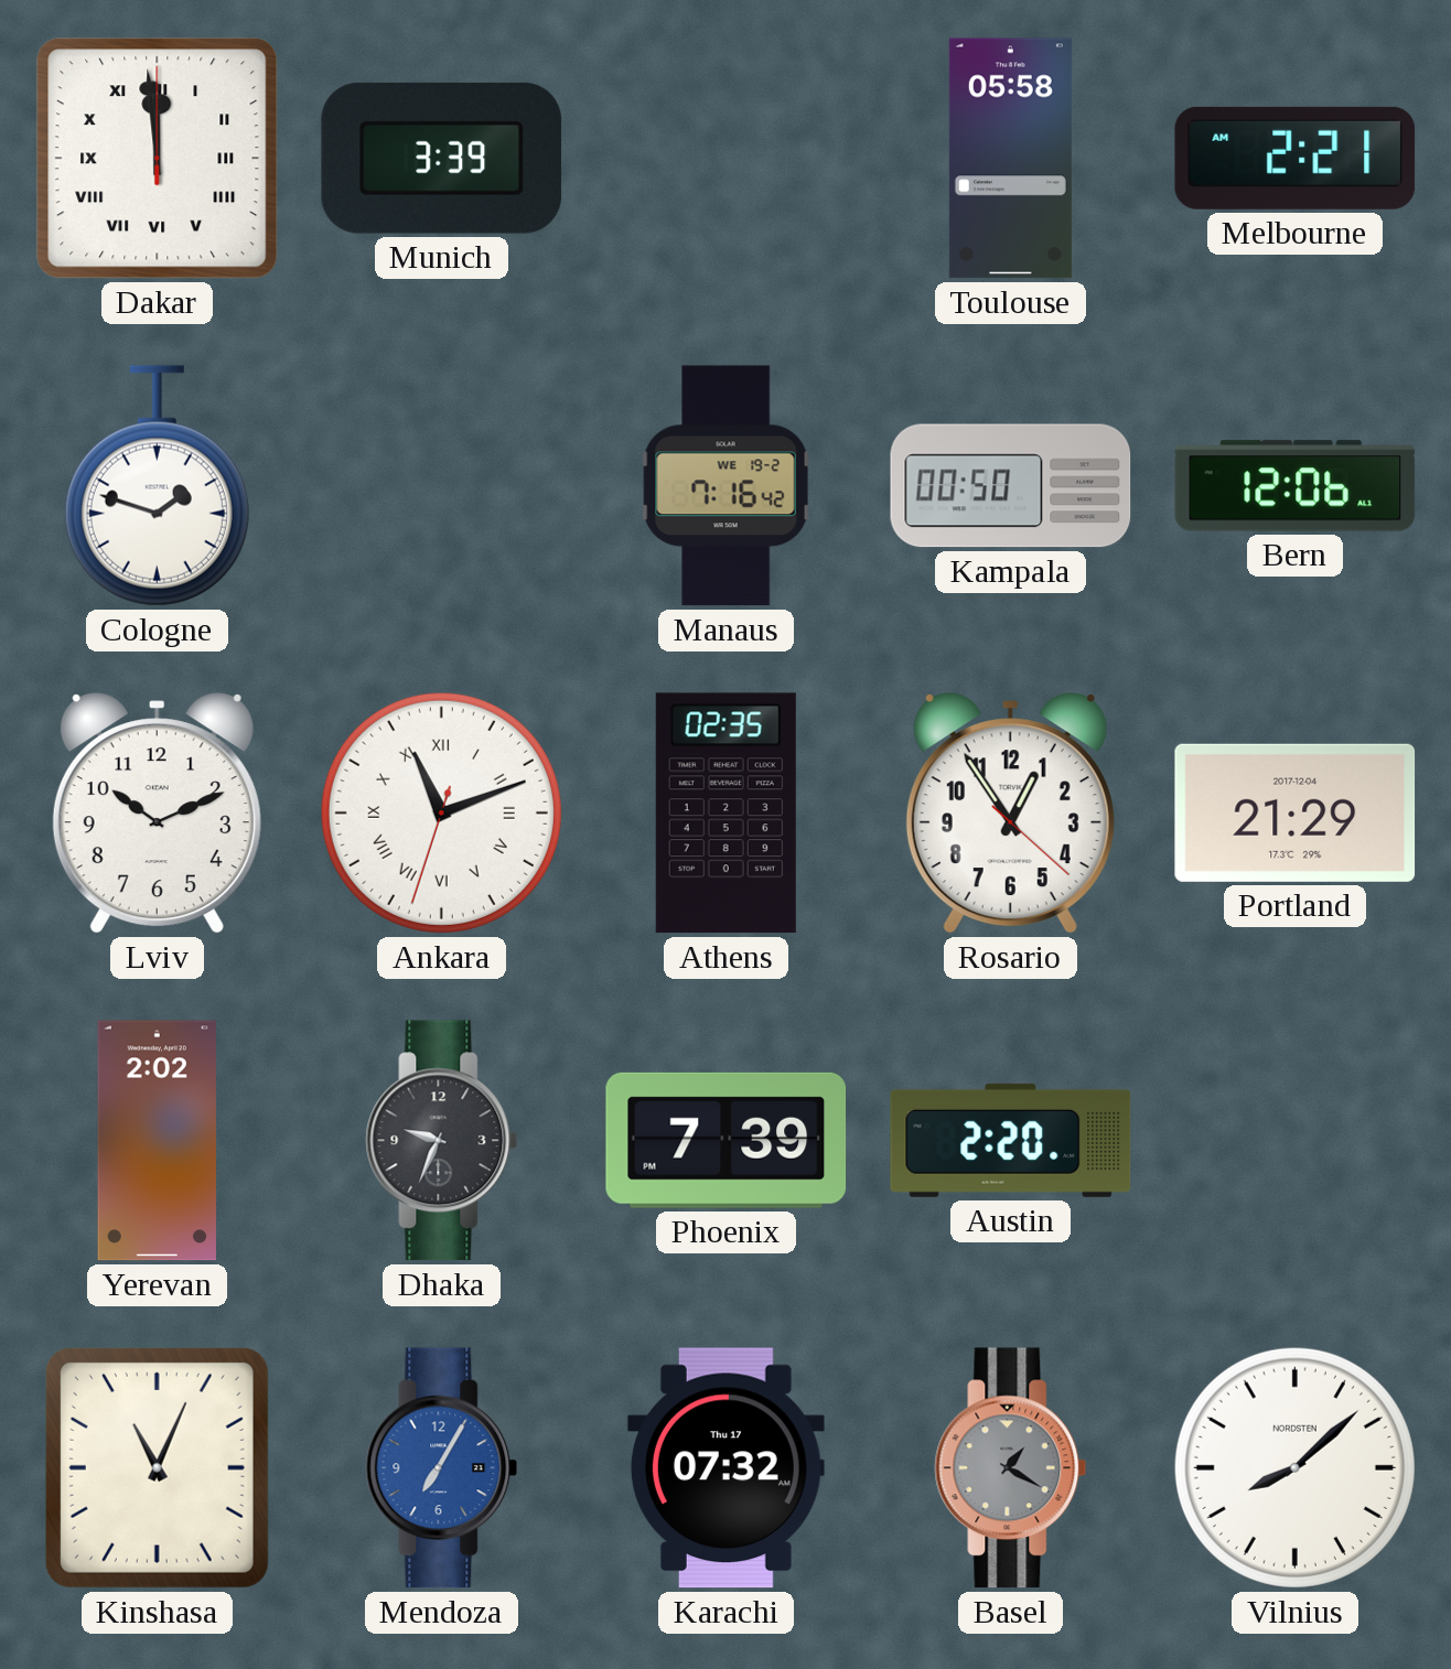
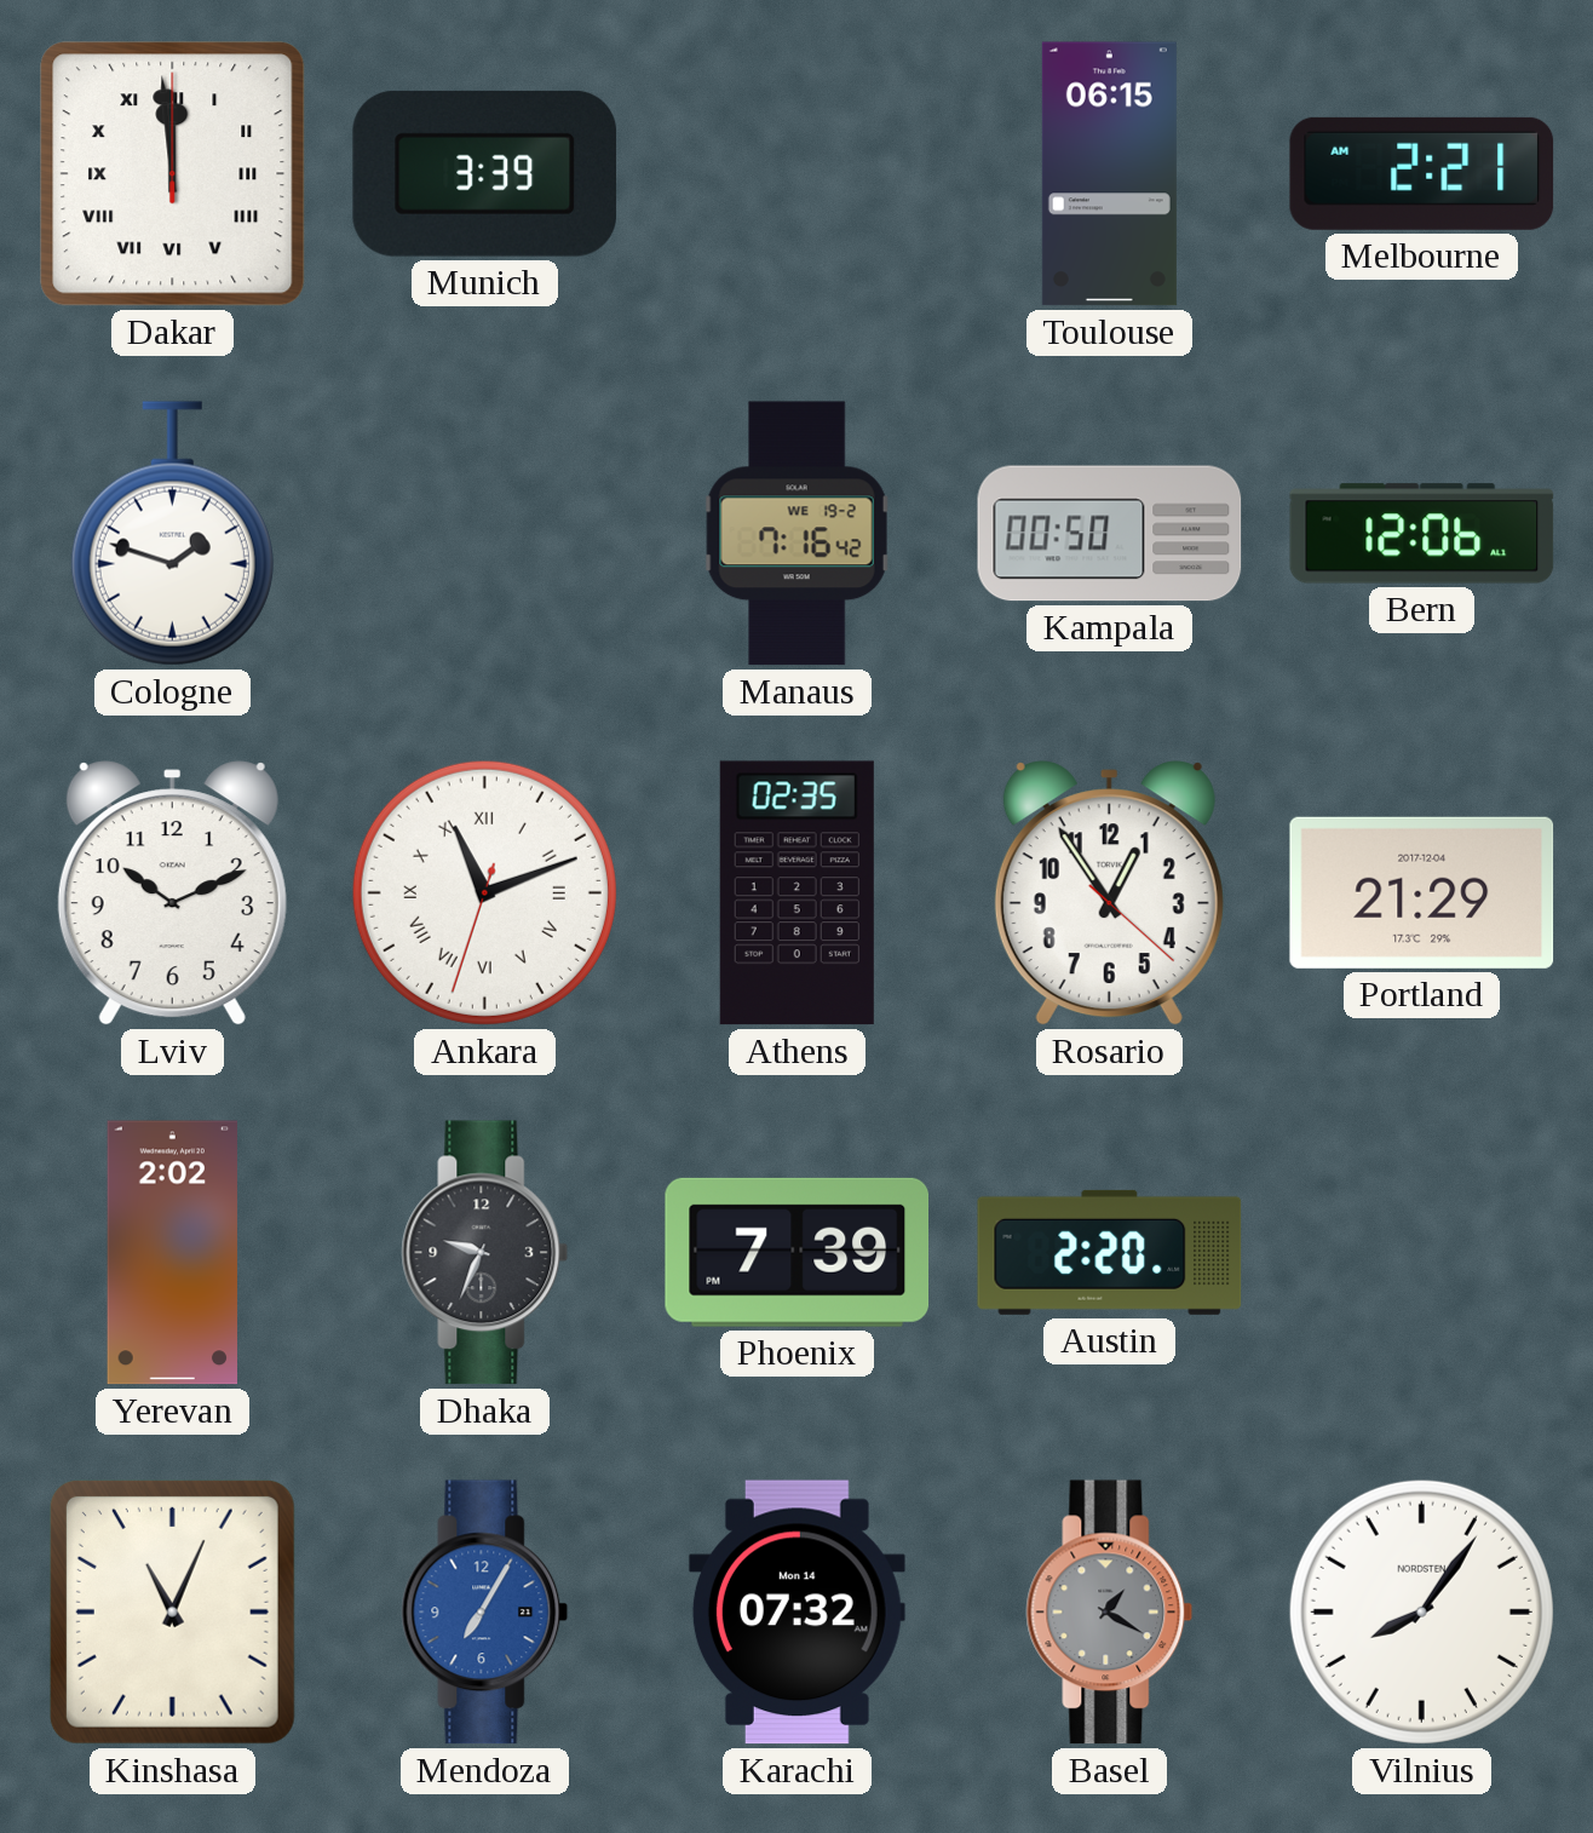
Toulouse: 05:58 -> 06:15
Karachi date: Thu 17 -> Mon 14
Vilnius: 8:08 -> 8:06
